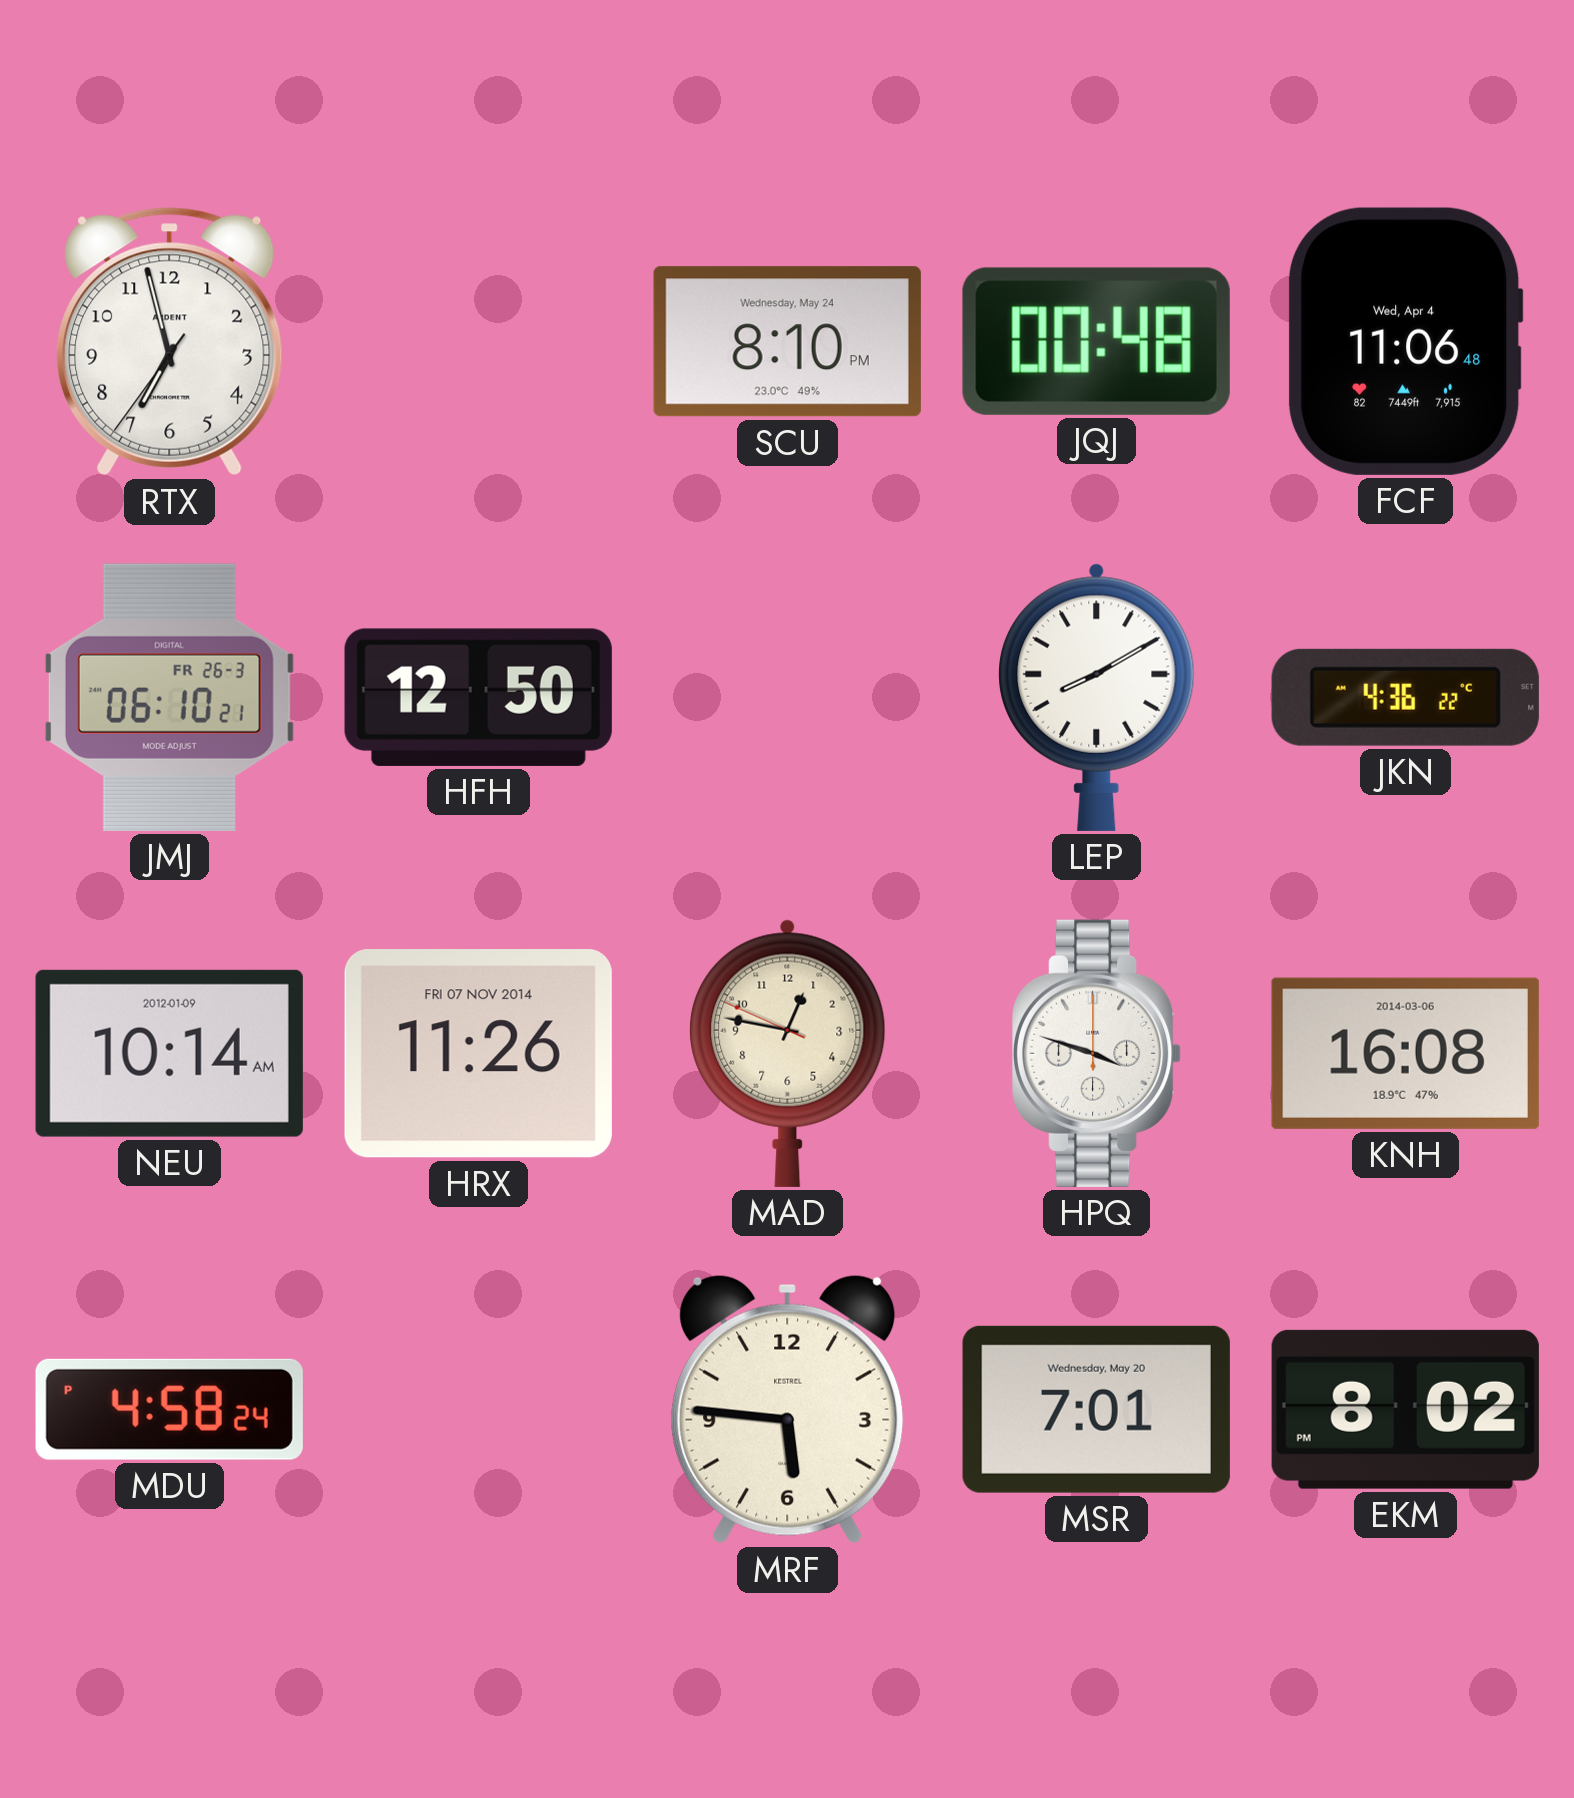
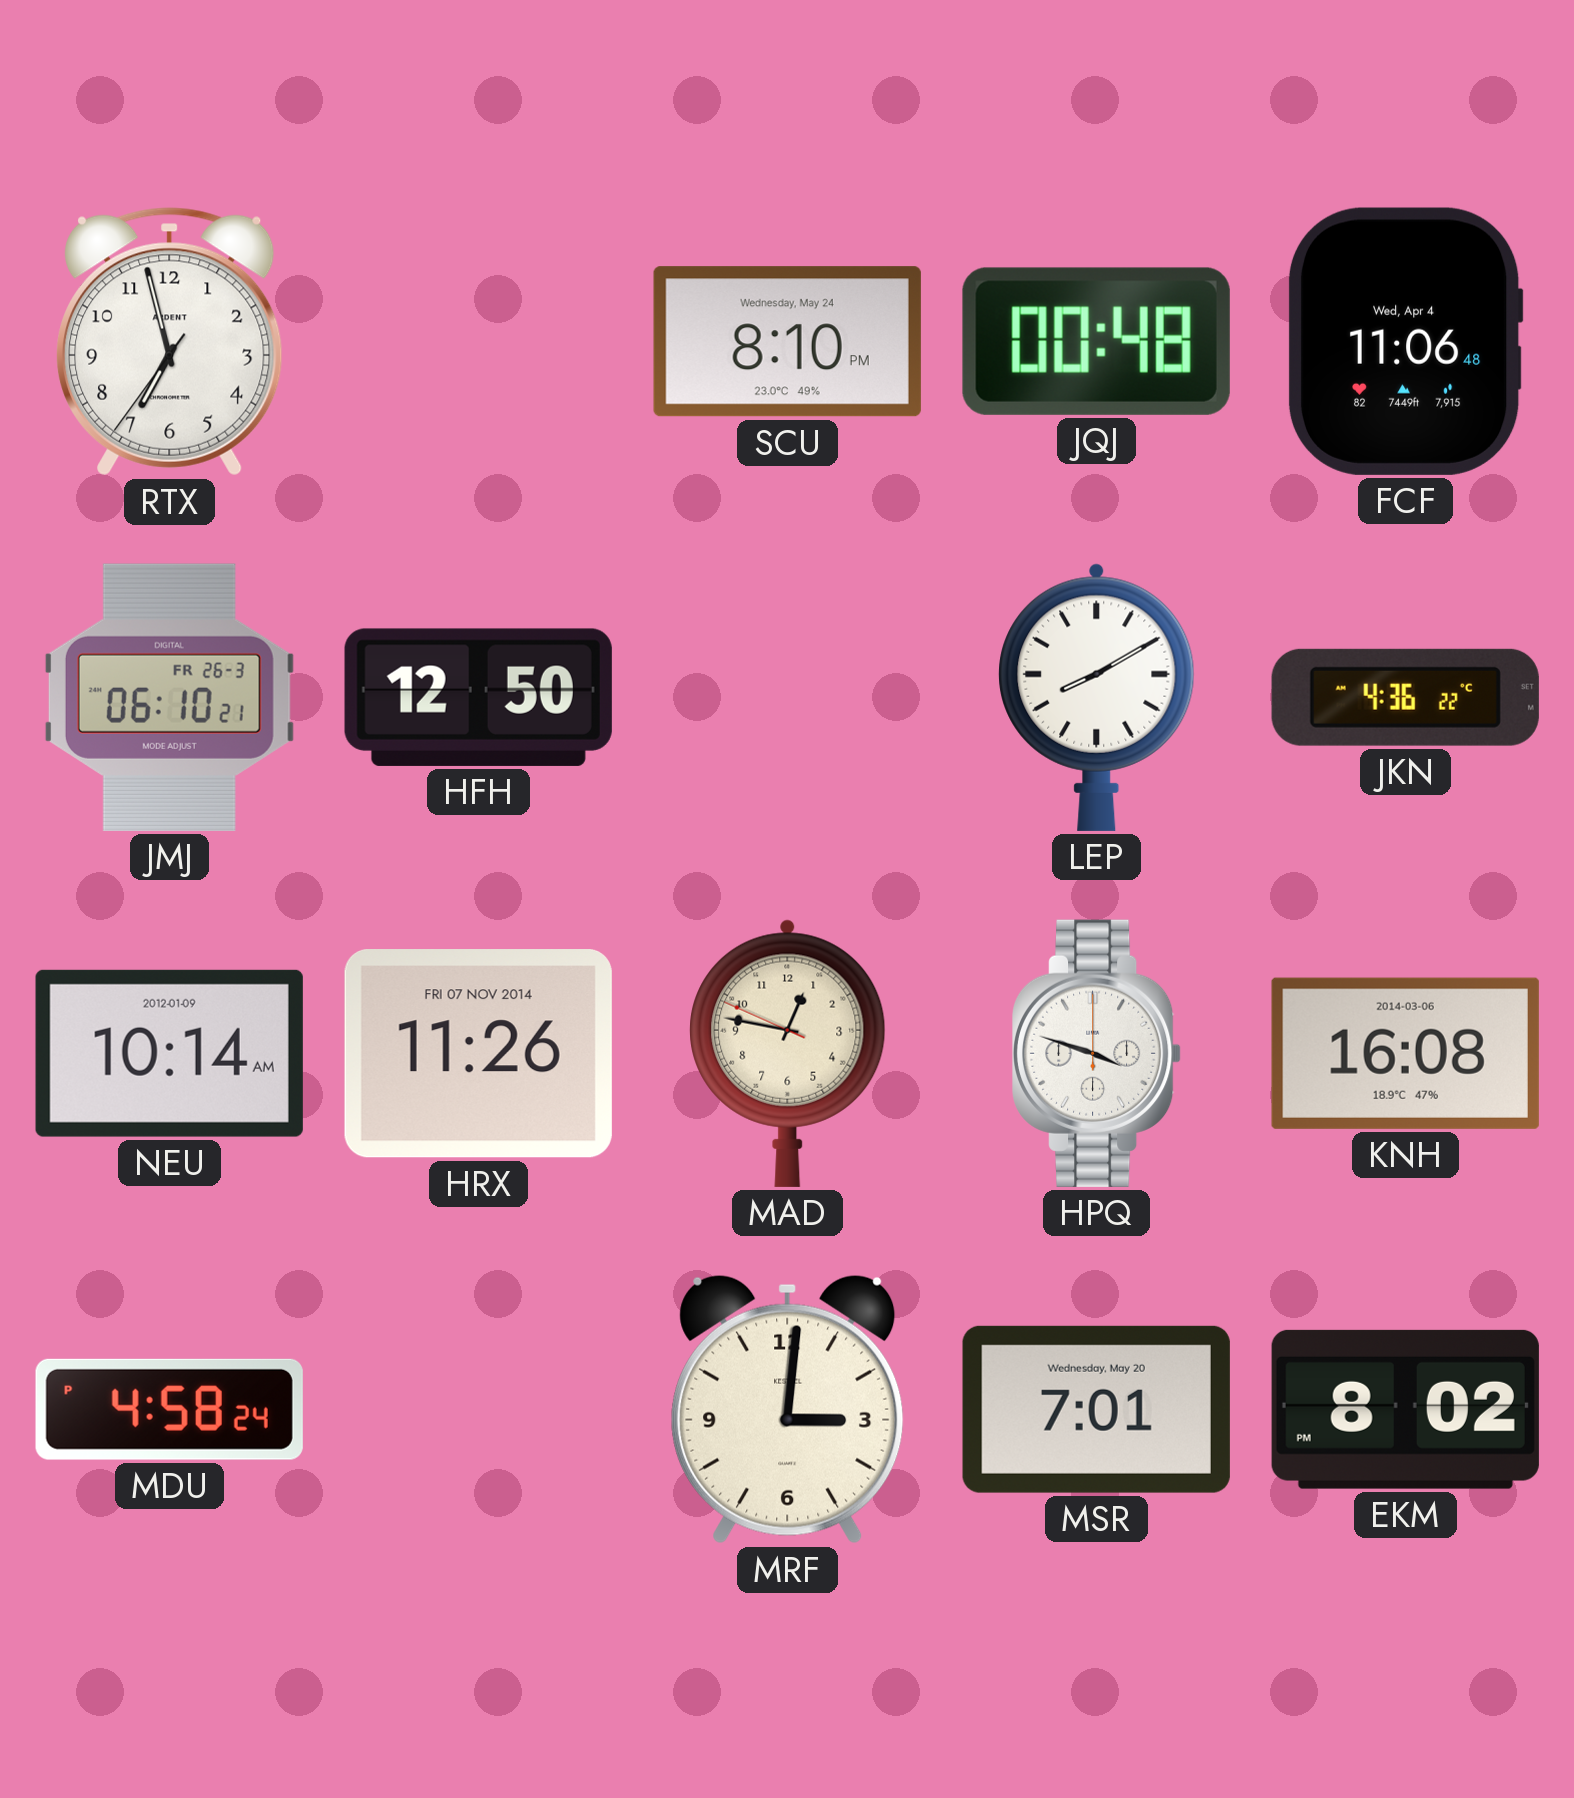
MRF: 5:46 -> 3:01
